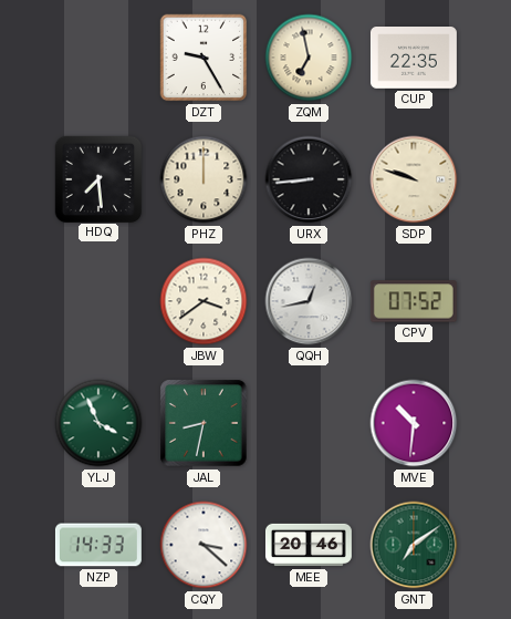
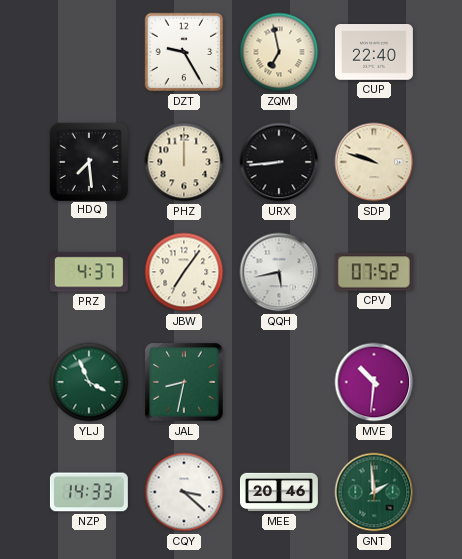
CUP: 22:35 -> 22:40
PRZ: none -> 4:37
JBW: 3:39 -> 7:06
QQH: 12:43 -> 5:43
GNT: 7:09 -> 1:59
